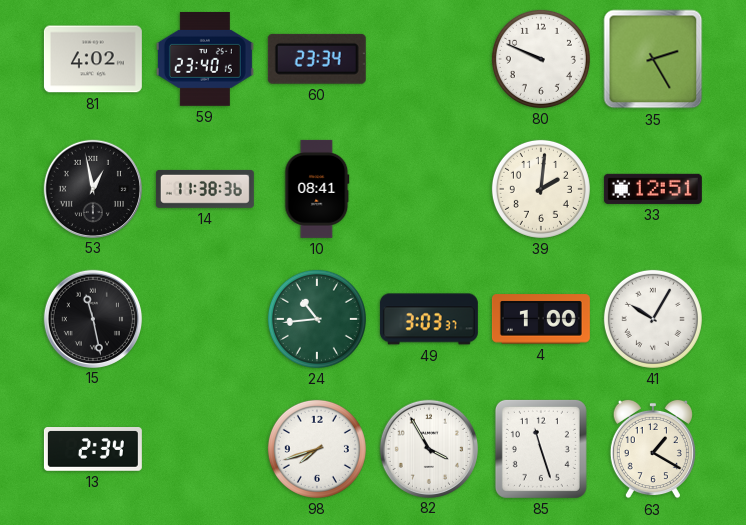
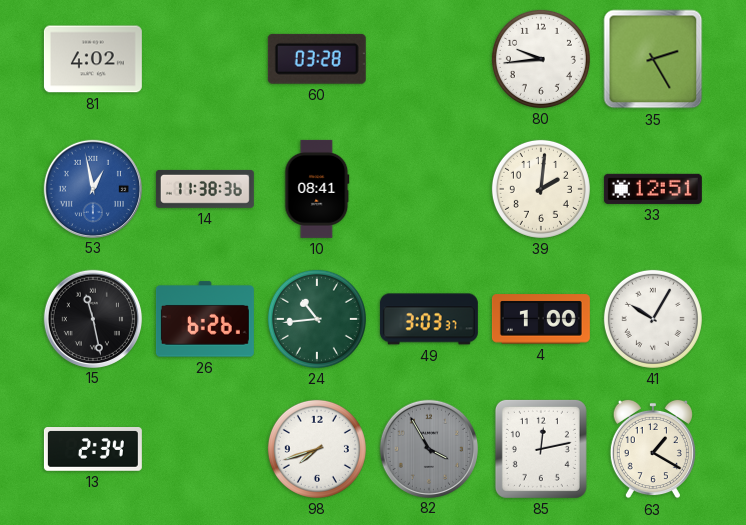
59: 23:40 -> none
60: 23:34 -> 03:28
80: 9:49 -> 9:44
53 dial: black -> blue
26: none -> 6:26
82 dial: white -> grey
85: 11:27 -> 12:13
